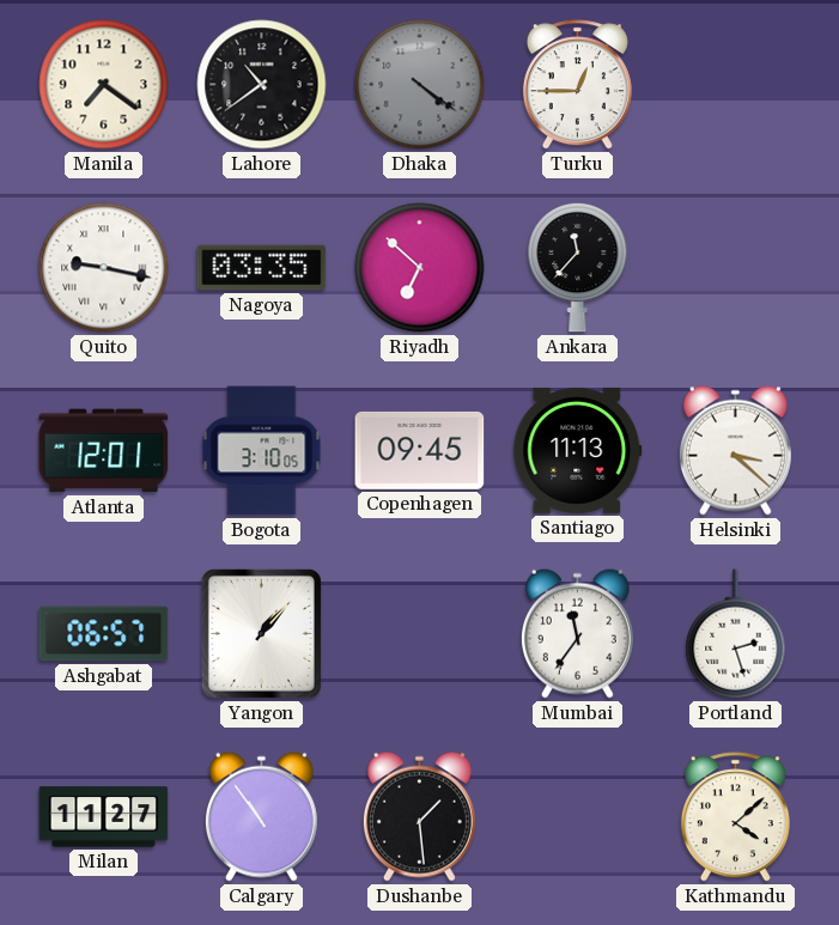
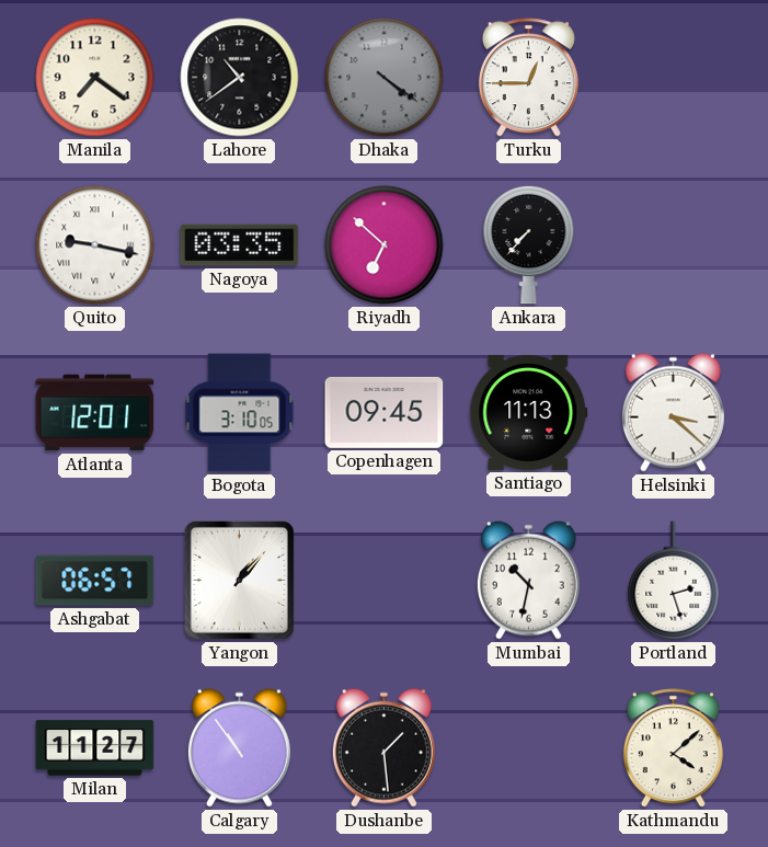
Ankara: 11:37 -> 7:37
Mumbai: 11:36 -> 10:32
